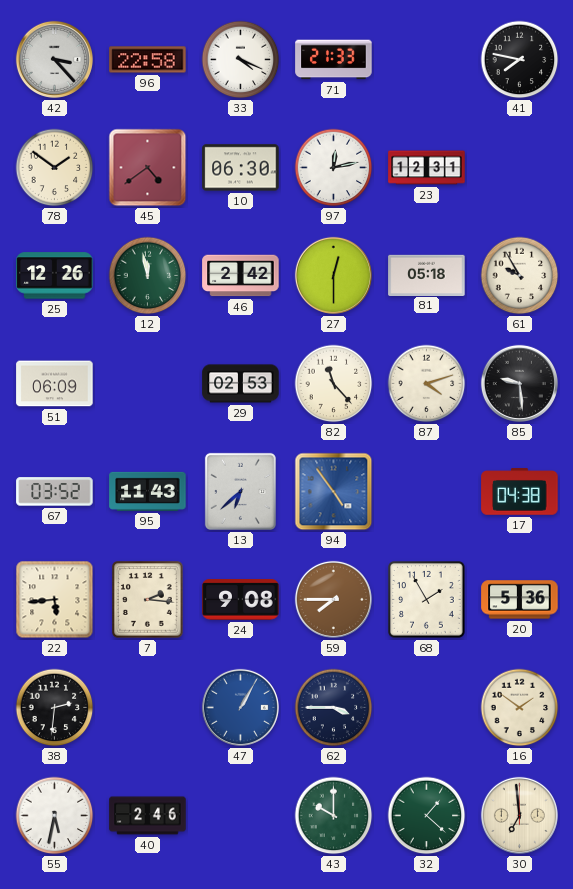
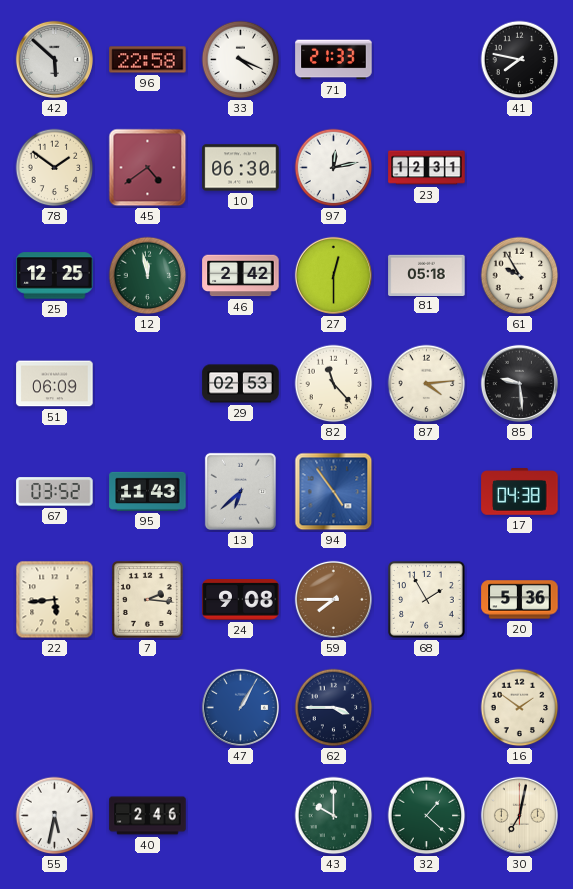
42: 3:23 -> 5:52
25: 12:26 -> 12:25
87: 4:12 -> 4:14
38: 2:31 -> none
30: 6:59 -> 7:02
